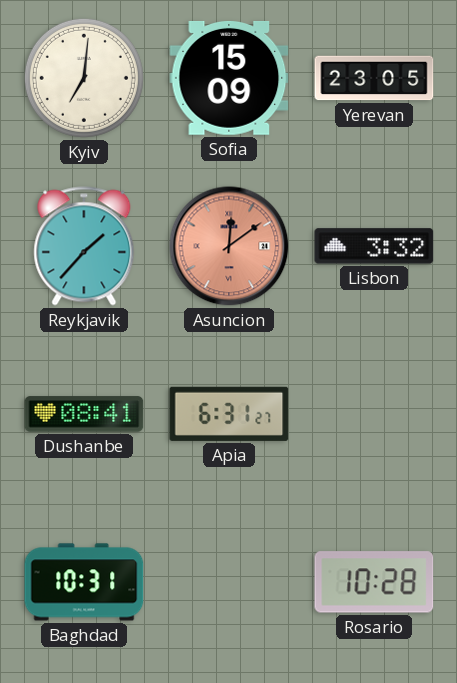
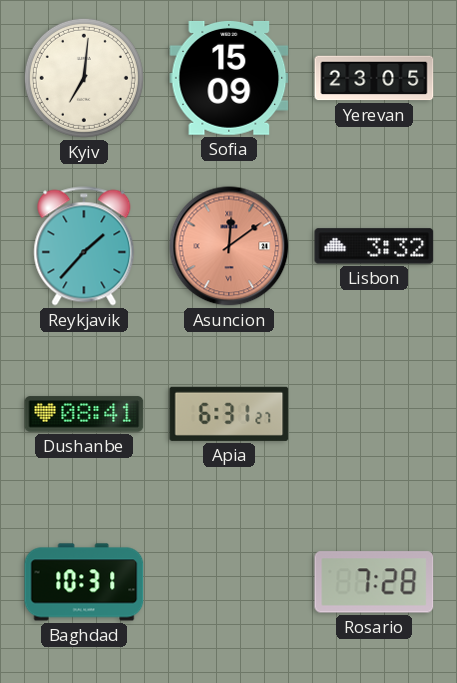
Rosario: 10:28 -> 7:28
